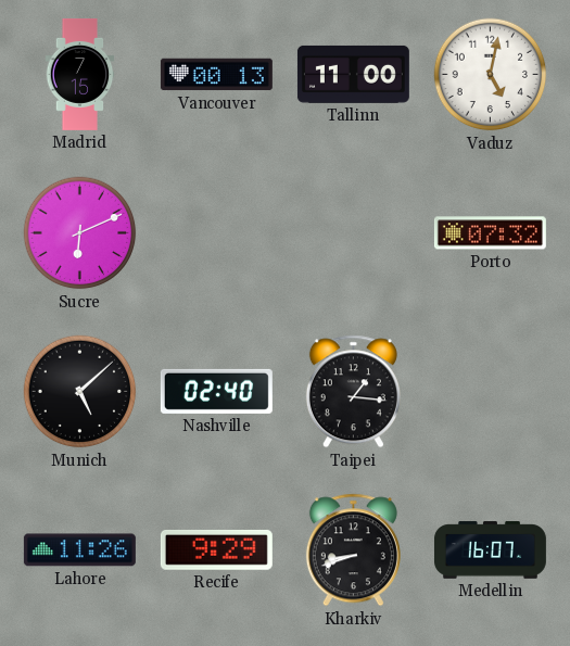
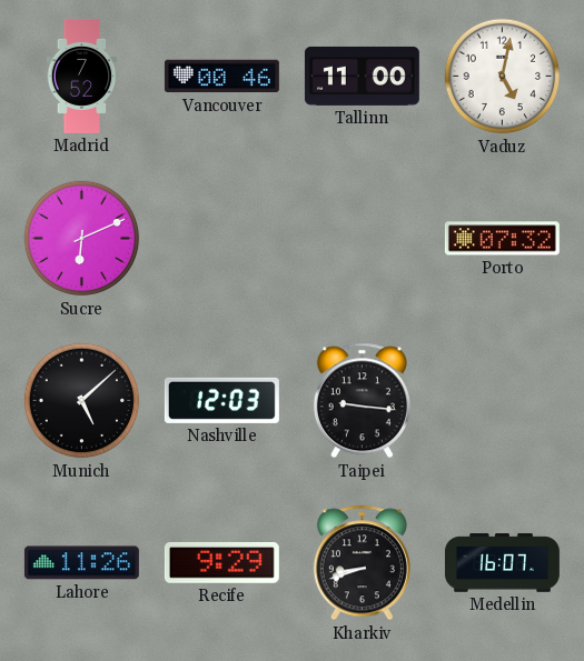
Madrid: 7:15 -> 7:52
Vancouver: 00:13 -> 00:46
Nashville: 02:40 -> 12:03
Taipei: 1:16 -> 9:16
